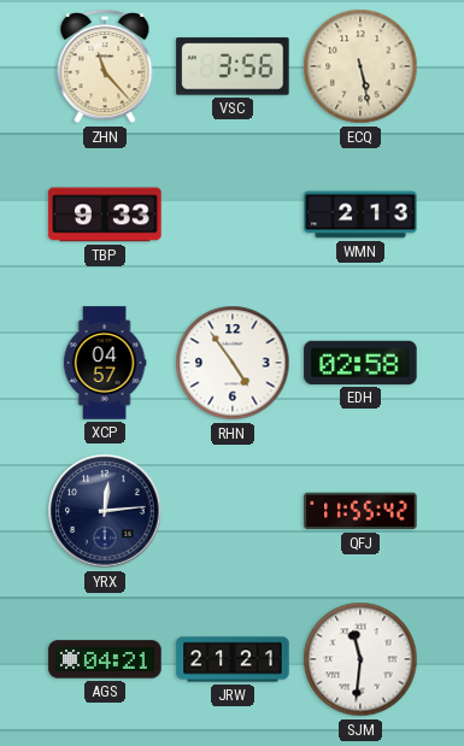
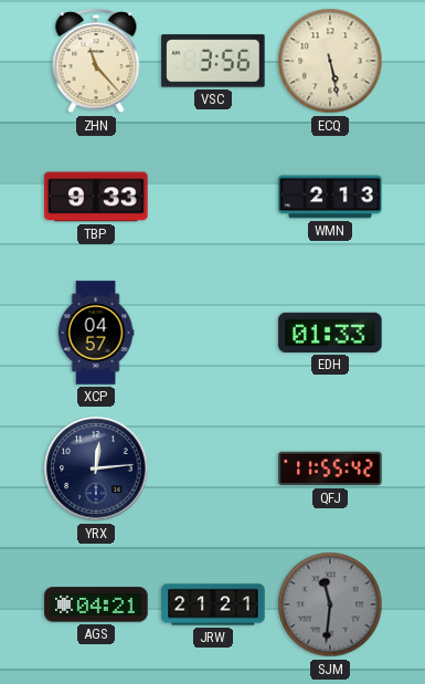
RHN: 4:54 -> none
EDH: 02:58 -> 01:33
SJM dial: white -> grey
